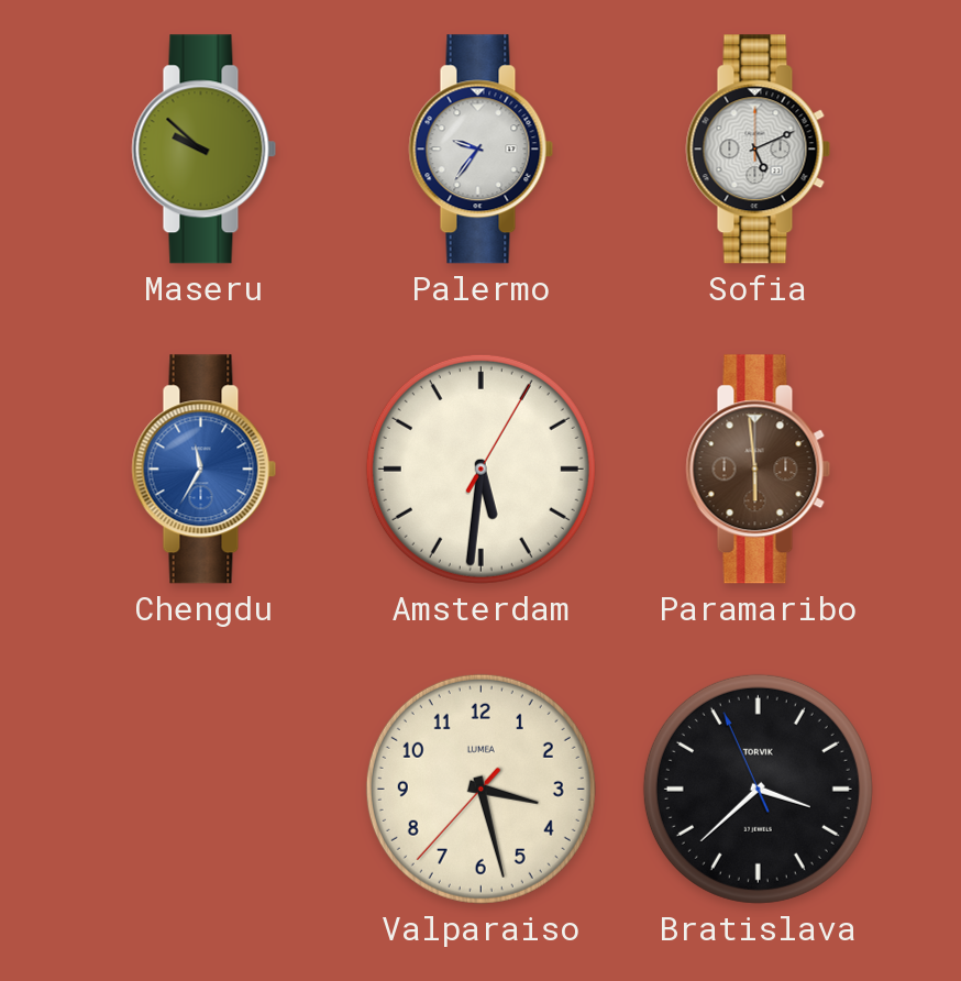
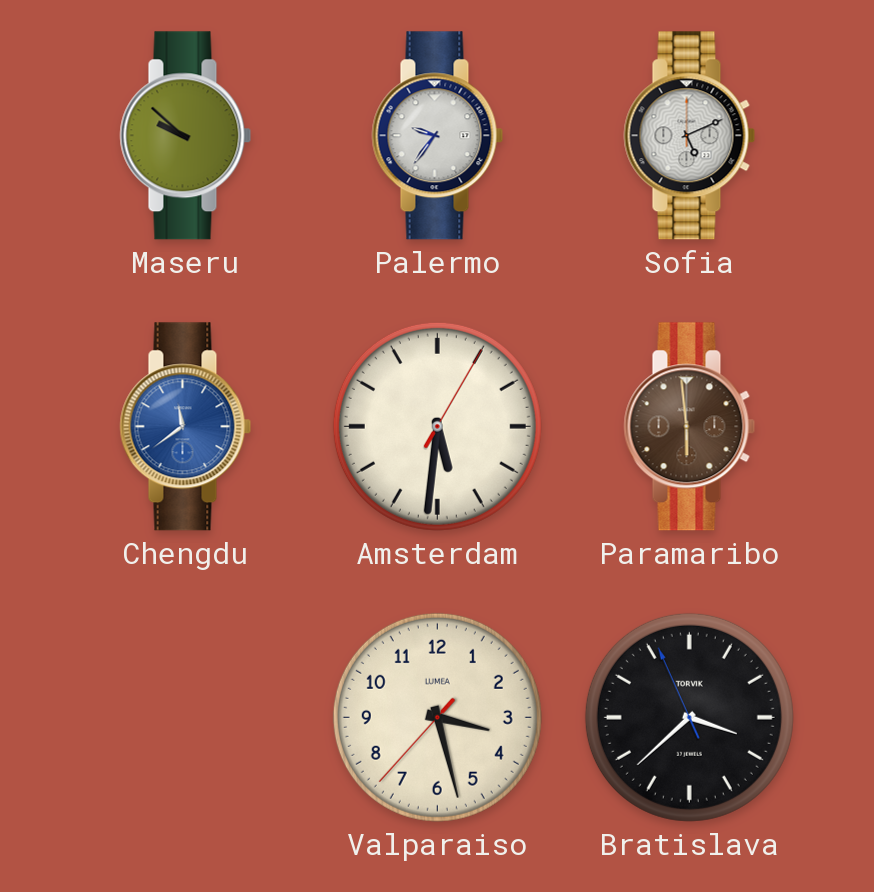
Chengdu: 11:35 -> 11:39
